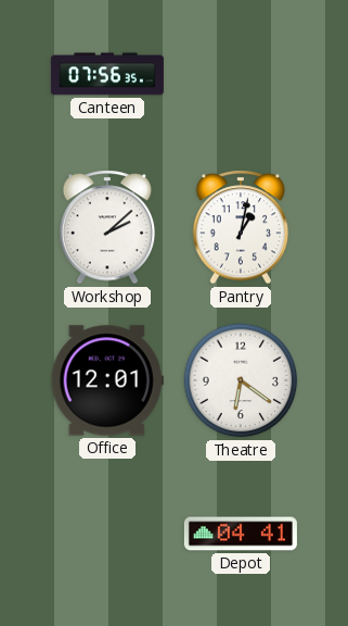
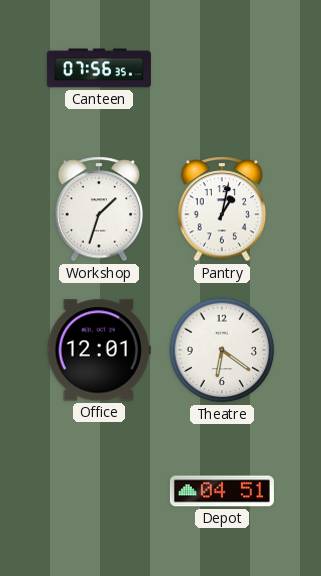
Workshop: 2:08 -> 1:33
Depot: 04:41 -> 04:51
